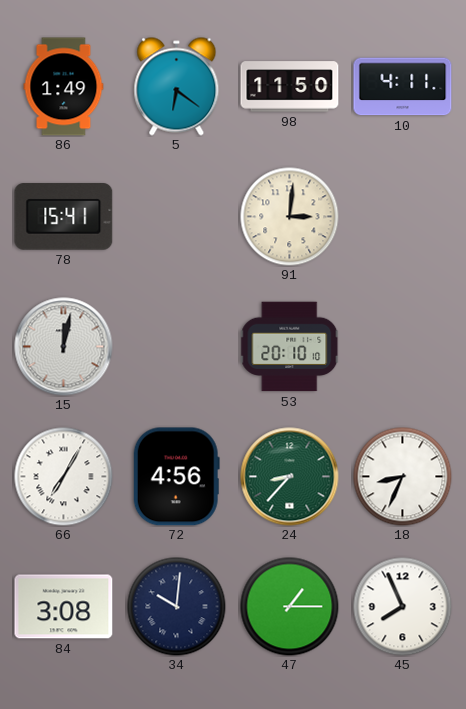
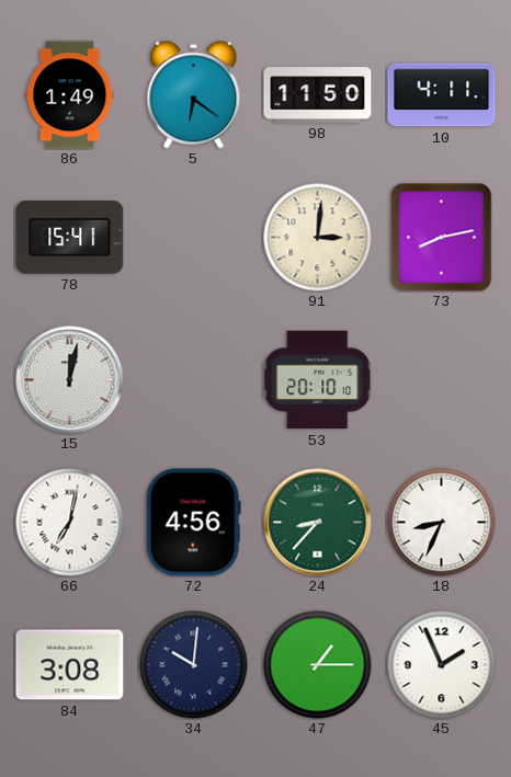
73: none -> 8:13
66: 7:05 -> 7:02
45: 7:56 -> 1:56
